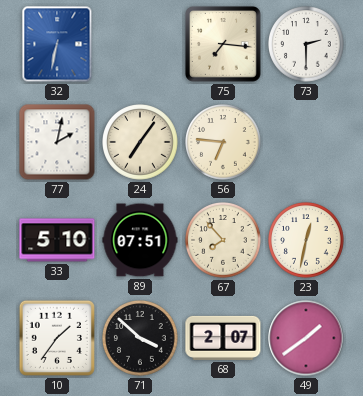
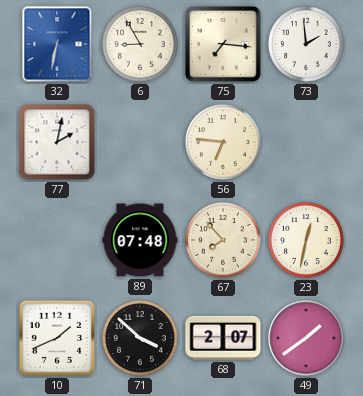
6: none -> 8:55
73: 2:30 -> 1:59
24: 7:06 -> none
33: 5:10 -> none
89: 07:51 -> 07:48
10: 1:36 -> 1:41
